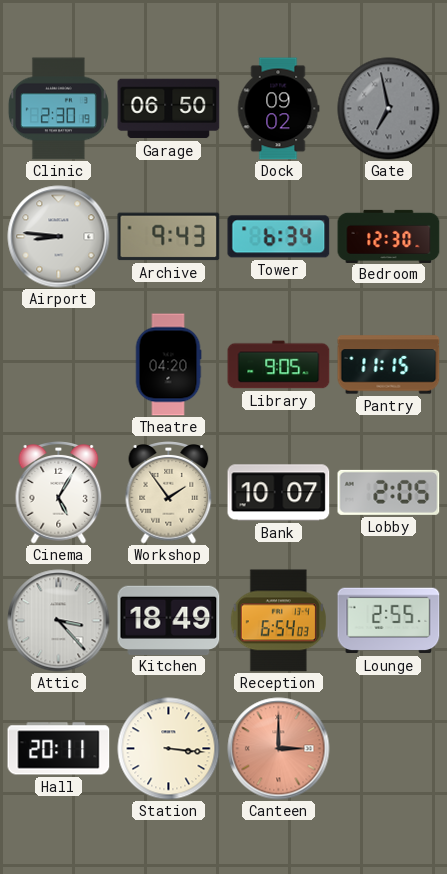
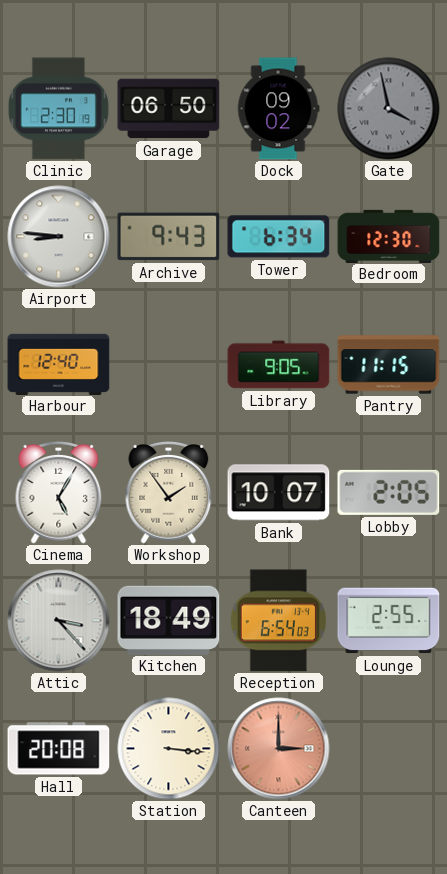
Gate: 6:58 -> 3:58
Harbour: none -> 12:40
Theatre: 04:20 -> none
Hall: 20:11 -> 20:08
